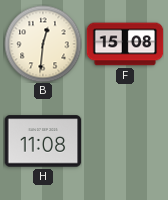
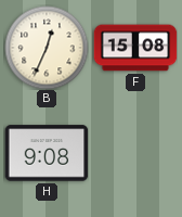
B: 12:31 -> 12:34
H: 11:08 -> 9:08
